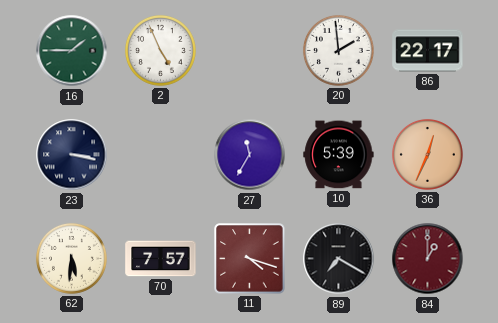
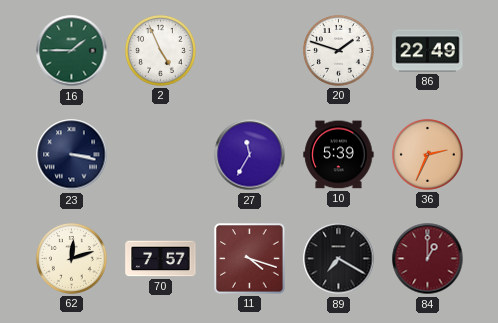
20: 1:59 -> 1:48
86: 22:17 -> 22:49
36: 12:34 -> 2:34
62: 5:31 -> 12:12
